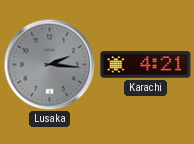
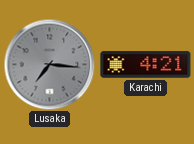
Lusaka: 2:16 -> 7:16
